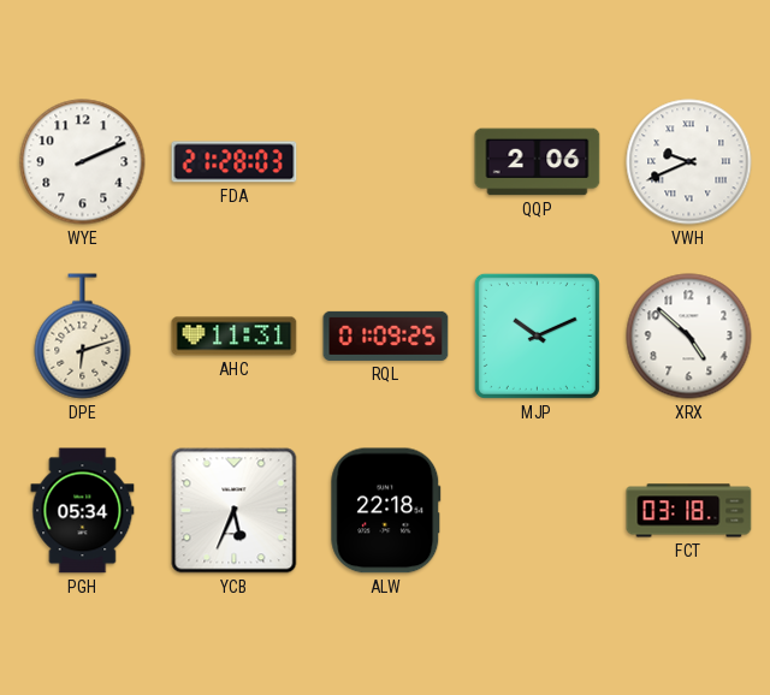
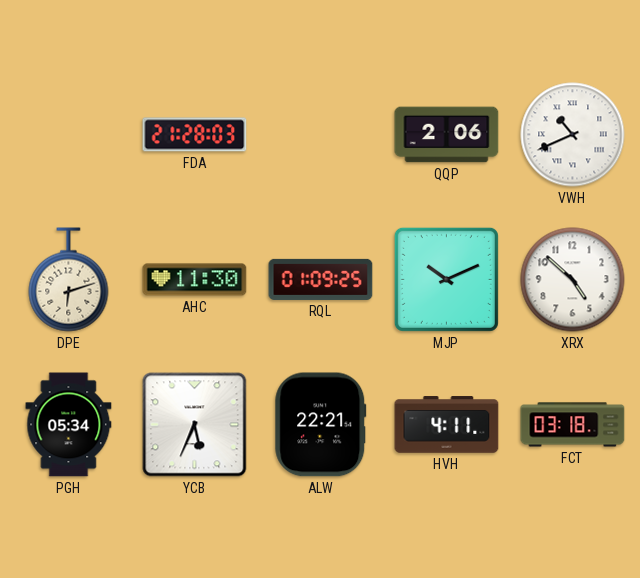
WYE: 2:11 -> none
VWH: 9:41 -> 10:41
AHC: 11:31 -> 11:30
ALW: 22:18 -> 22:21
HVH: none -> 4:11
